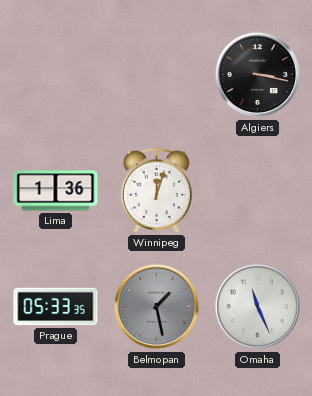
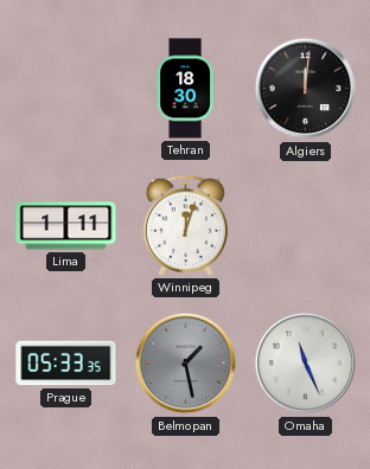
Tehran: none -> 18:30
Algiers: 3:17 -> 12:01
Lima: 1:36 -> 1:11
